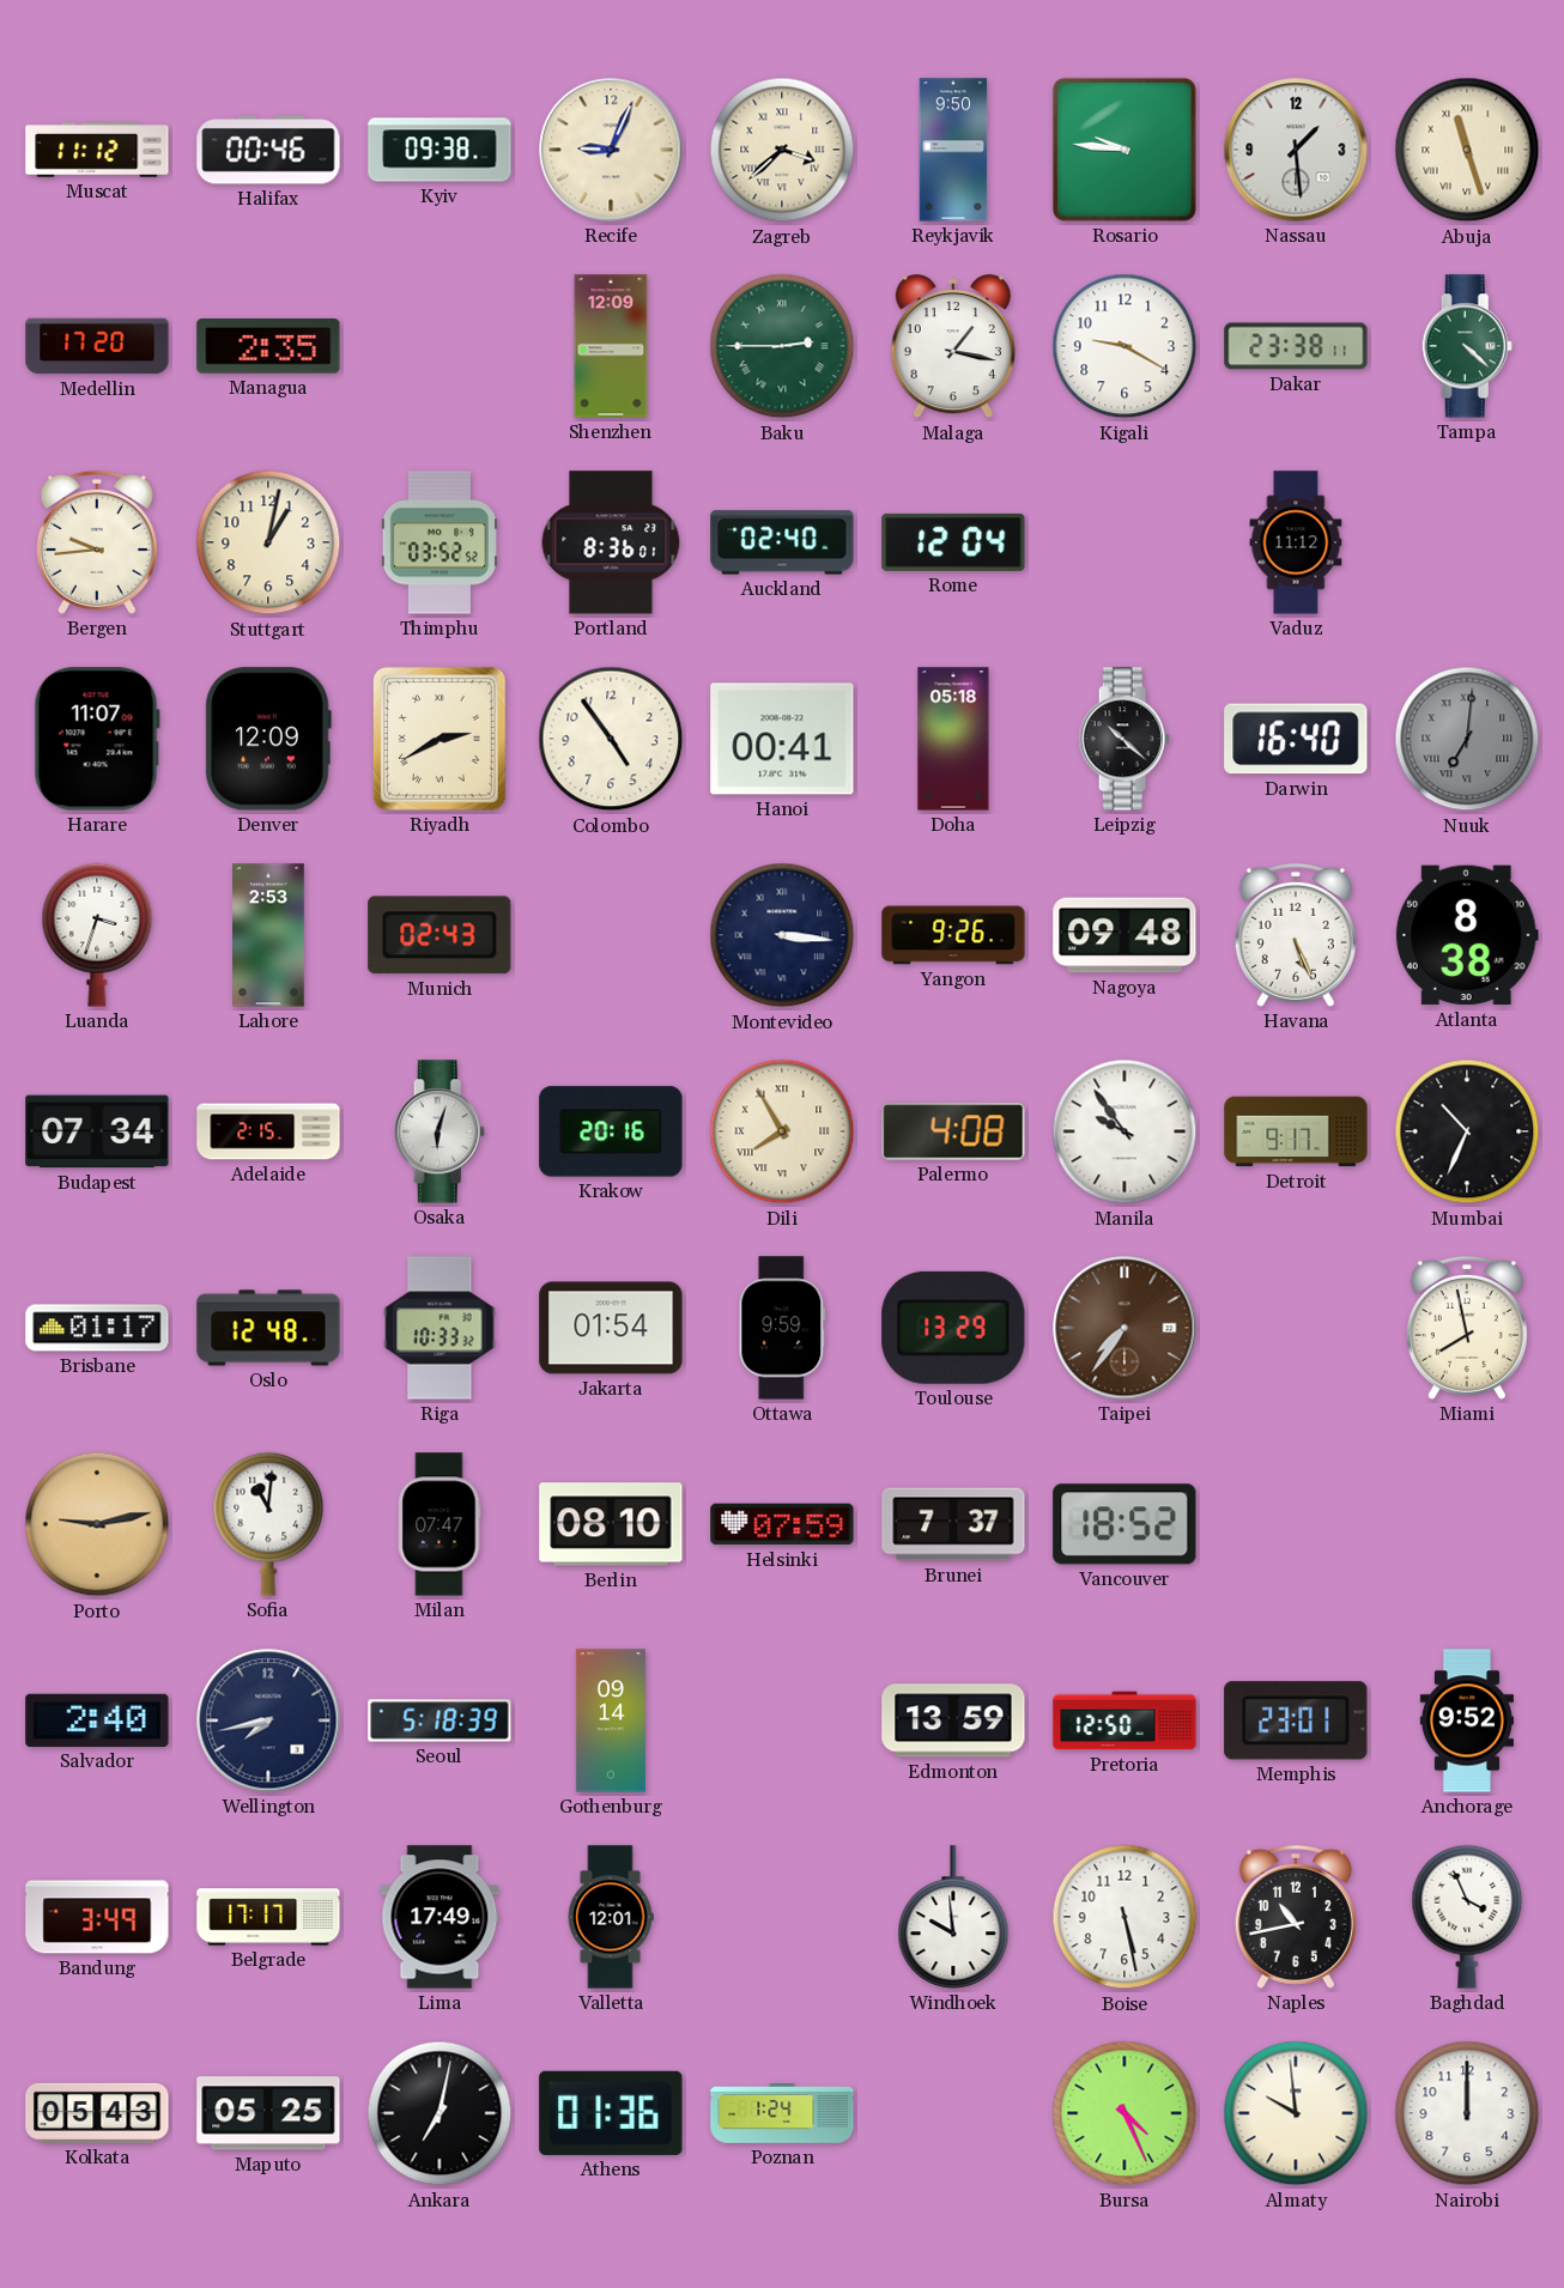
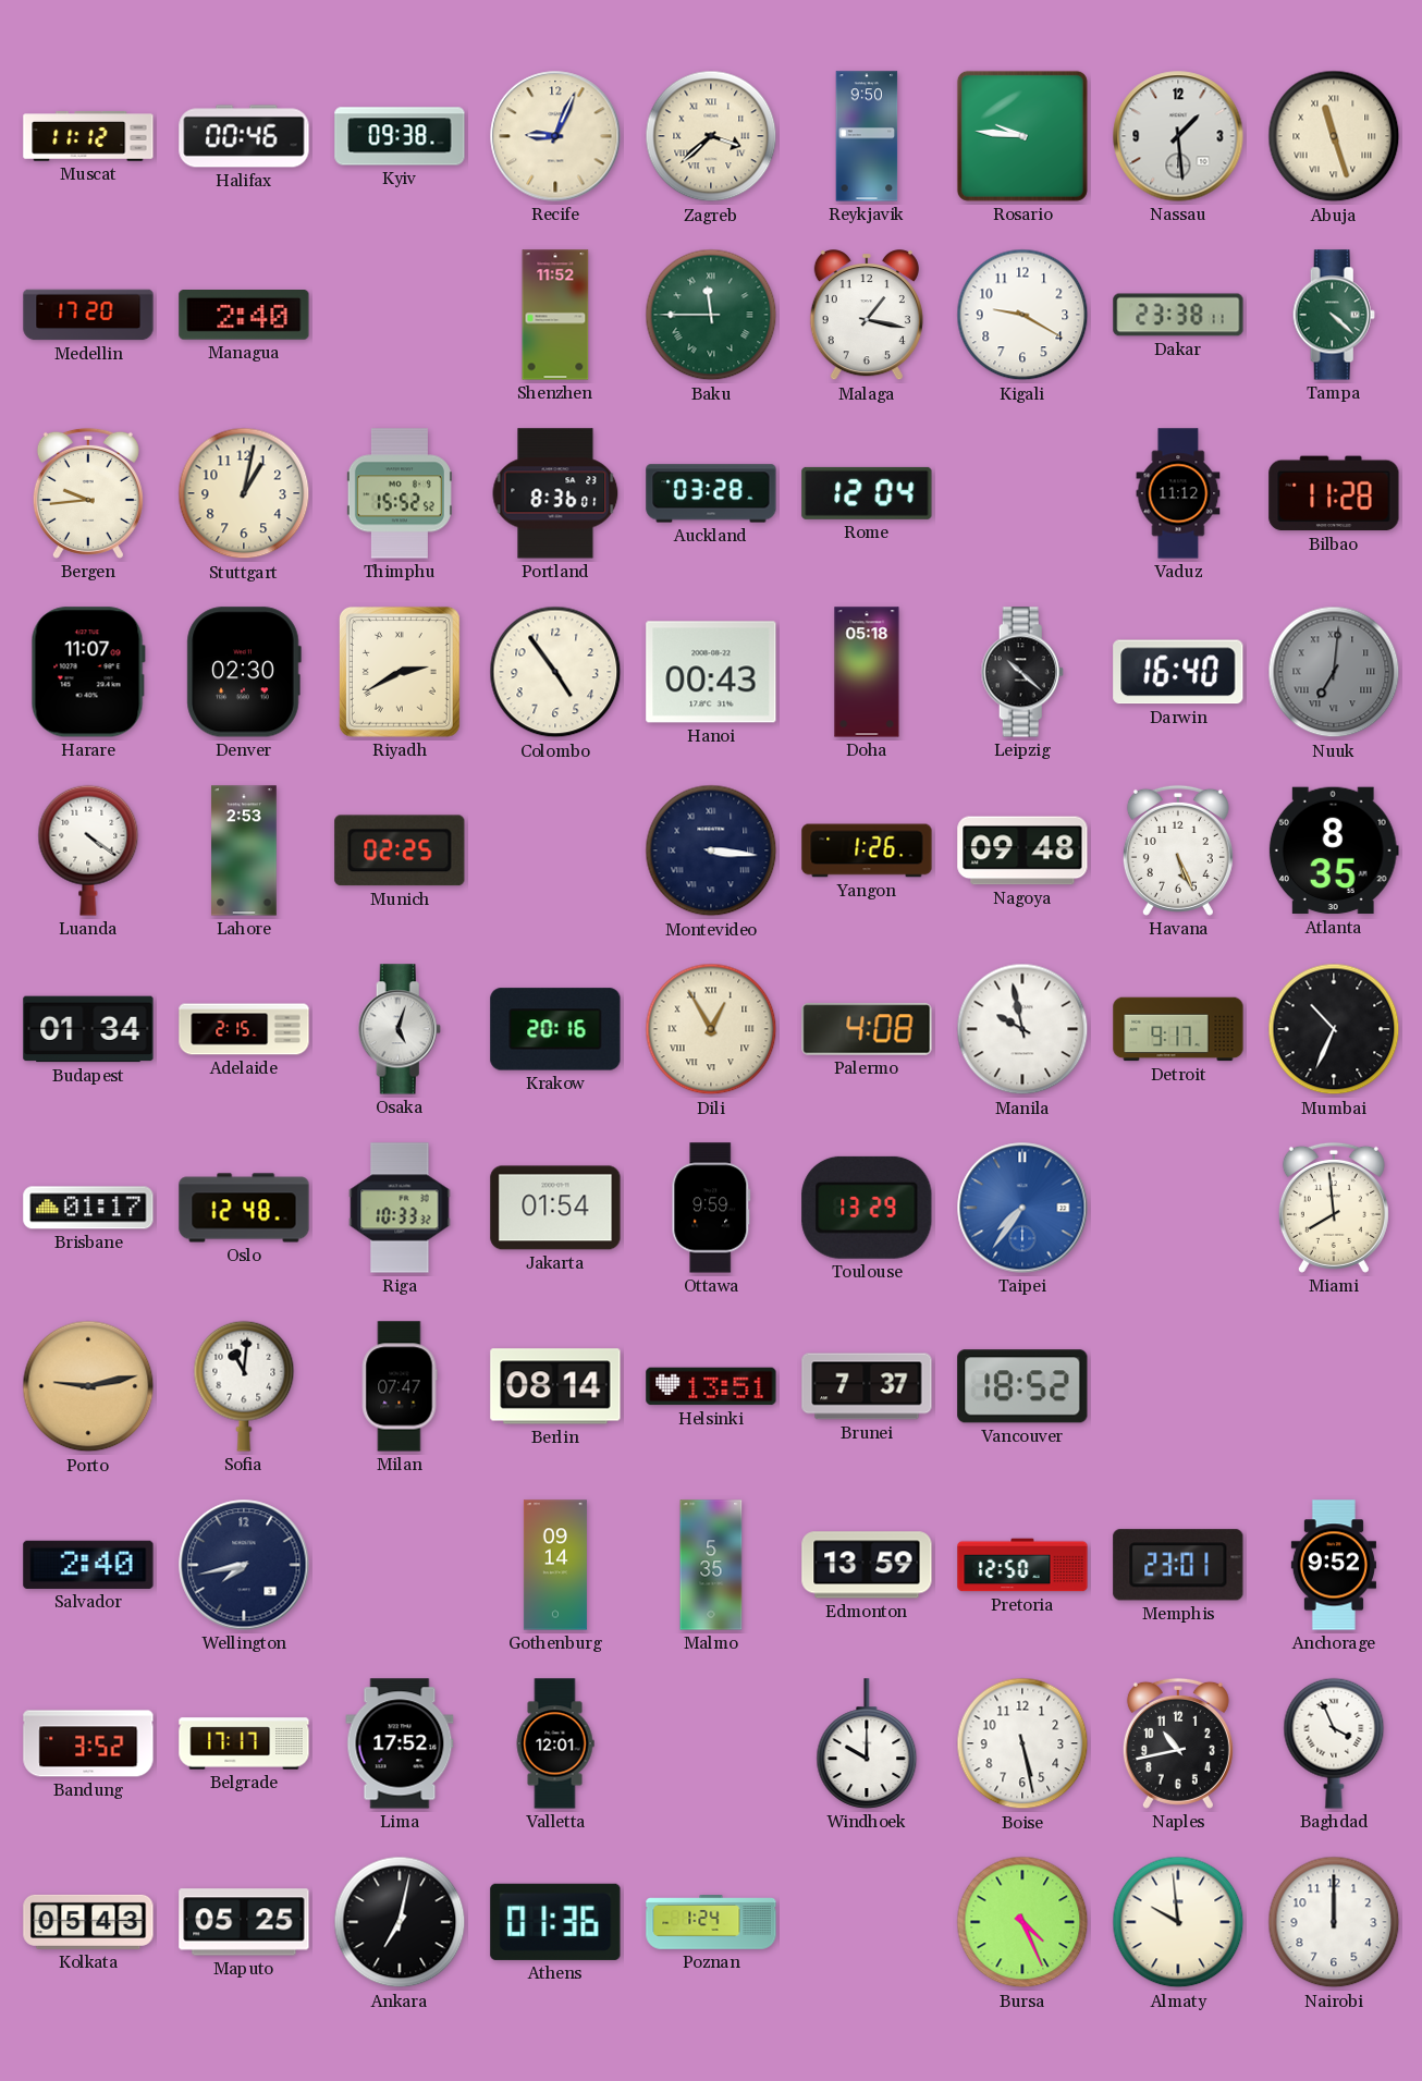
Managua: 2:35 -> 2:40
Shenzhen: 12:09 -> 11:52
Baku: 2:45 -> 11:45
Thimphu: 03:52 -> 15:52
Auckland: 02:40 -> 03:28
Bilbao: none -> 11:28
Denver: 12:09 -> 02:30
Hanoi: 00:41 -> 00:43
Luanda: 3:33 -> 4:21
Munich: 02:43 -> 02:25
Yangon: 9:26 -> 1:26
Atlanta: 8:38 -> 8:35
Budapest: 07:34 -> 01:34
Osaka: 6:03 -> 5:03
Dili: 7:55 -> 12:55
Manila: 9:54 -> 9:58
Taipei dial: brown -> blue
Miami: 7:58 -> 7:59
Berlin: 08:10 -> 08:14
Helsinki: 07:59 -> 13:51
Seoul: 5:18 -> none
Malmo: none -> 5:35
Bandung: 3:49 -> 3:52
Lima: 17:49 -> 17:52
Windhoek: 9:59 -> 10:00
